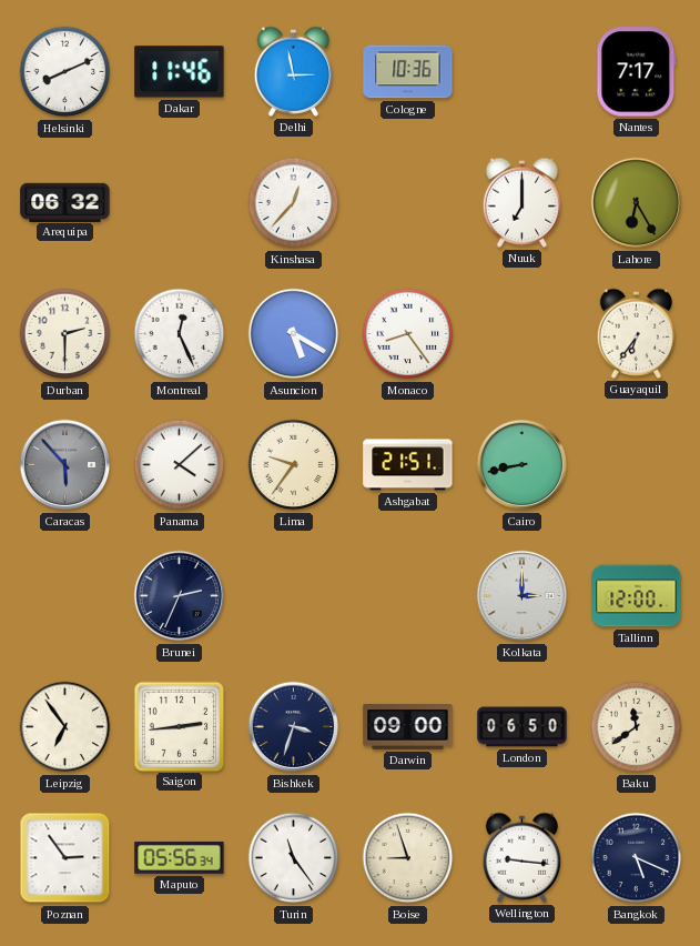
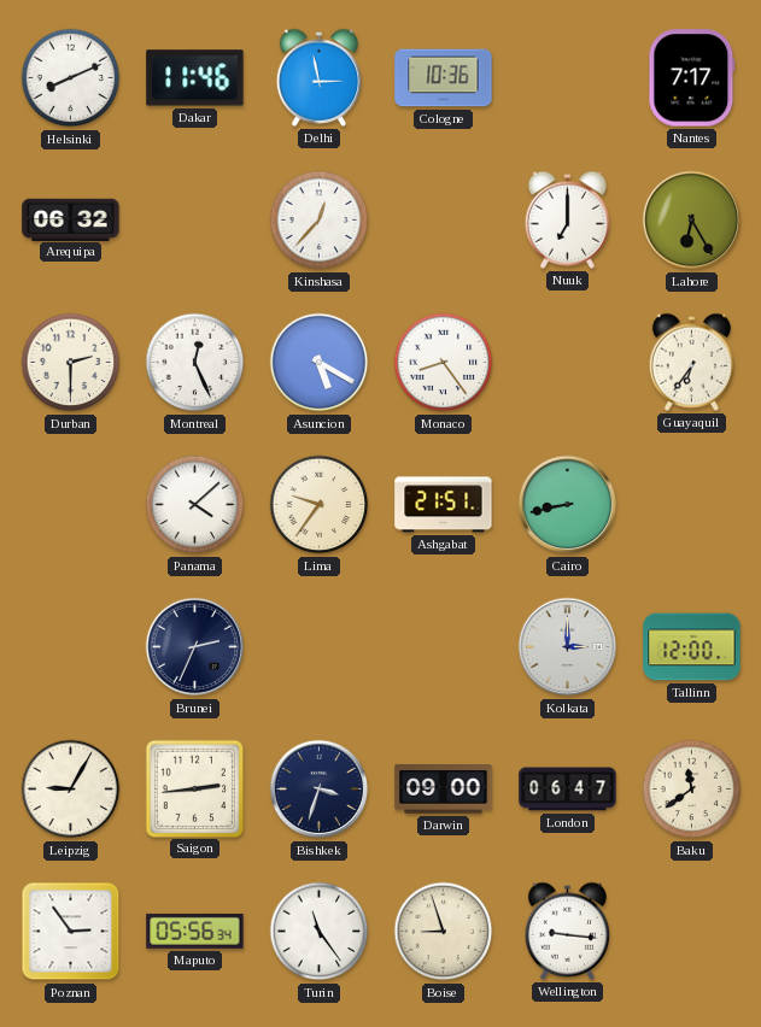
Caracas: 5:53 -> none
Leipzig: 6:54 -> 9:05
London: 06:50 -> 06:47
Bangkok: 5:19 -> none
